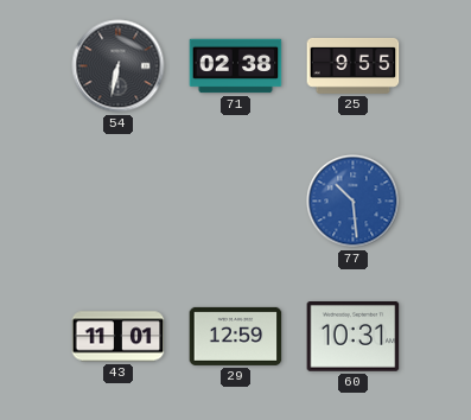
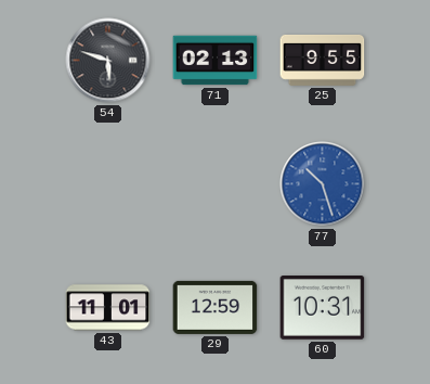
54: 6:32 -> 5:48
71: 02:38 -> 02:13
77: 10:29 -> 10:27
